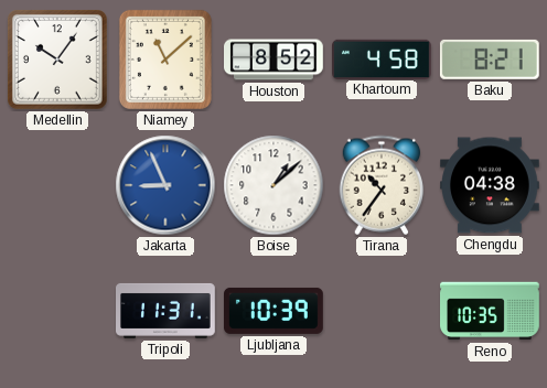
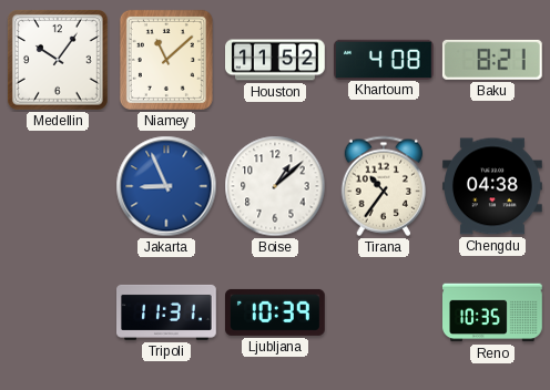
Houston: 8:52 -> 11:52
Khartoum: 4:58 -> 4:08
